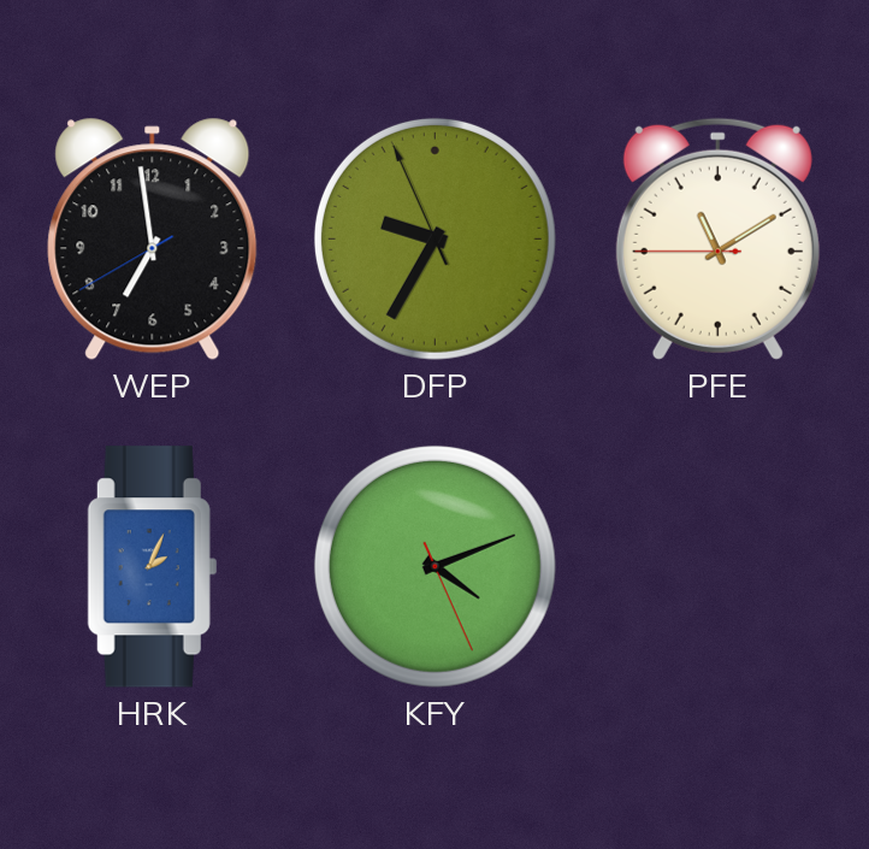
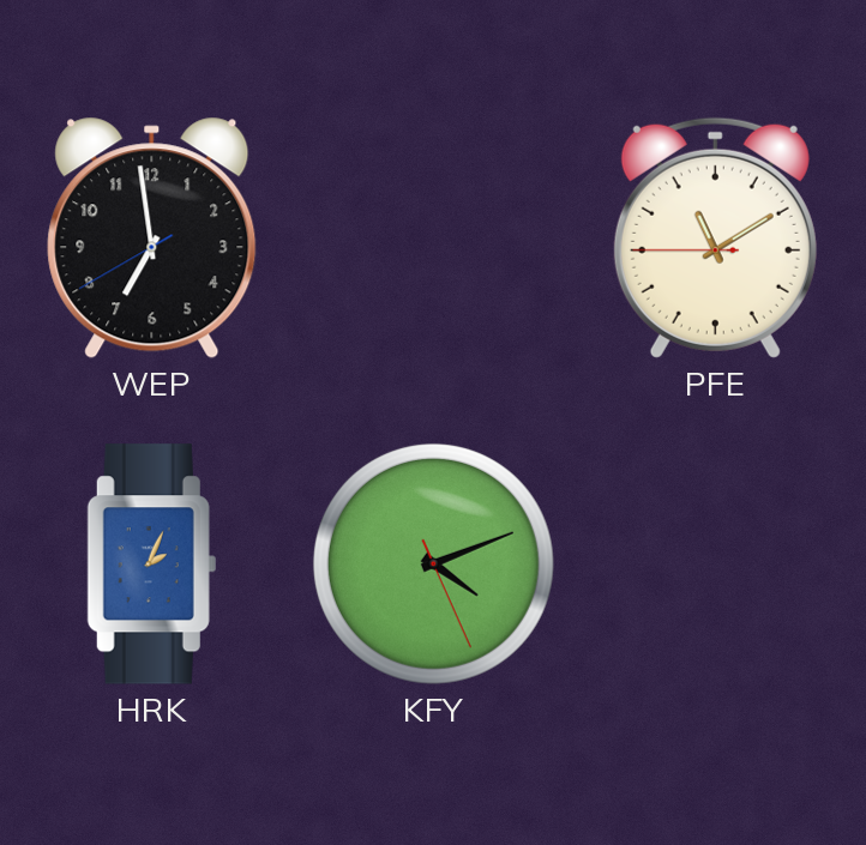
DFP: 9:34 -> none
